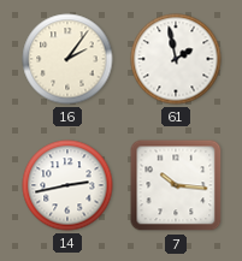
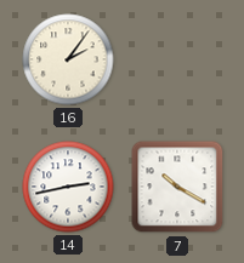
61: 1:58 -> none
7: 10:16 -> 10:20
